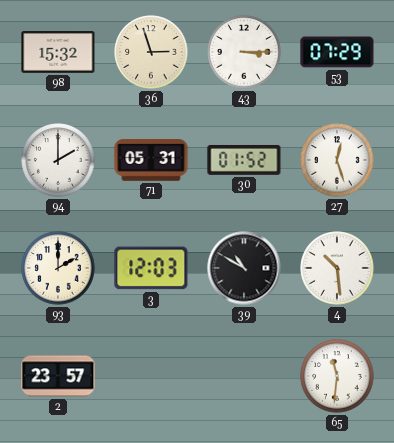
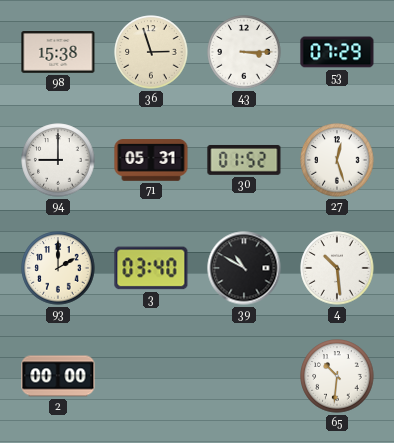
98: 15:32 -> 15:38
94: 2:00 -> 9:00
3: 12:03 -> 03:40
2: 23:57 -> 00:00
65: 11:31 -> 10:31
